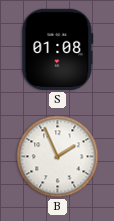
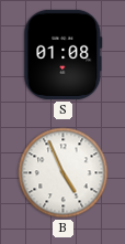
B: 1:56 -> 4:56
